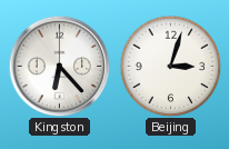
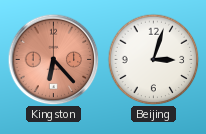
Kingston dial: white -> salmon
